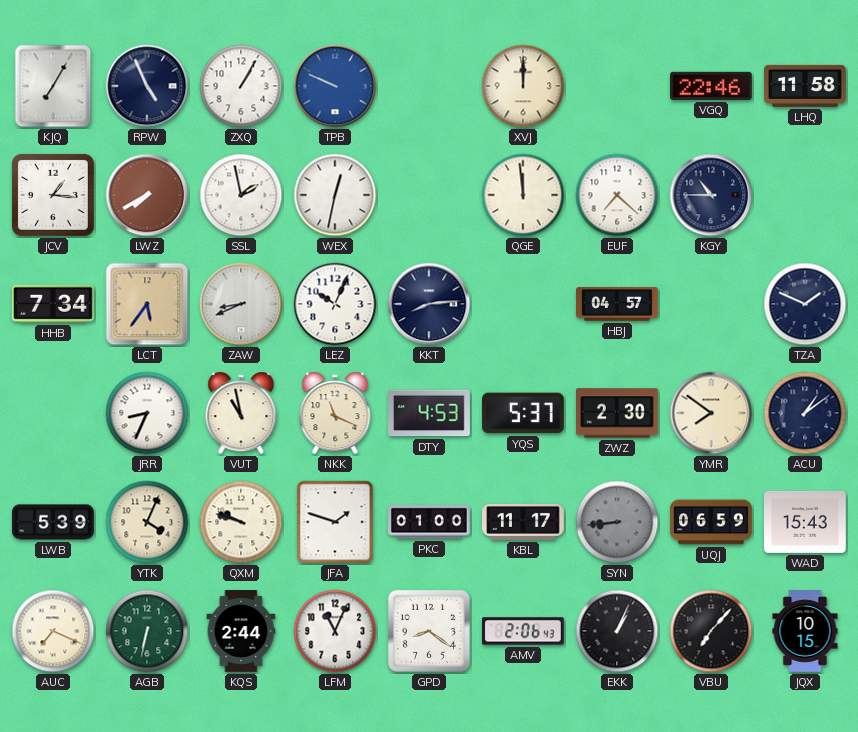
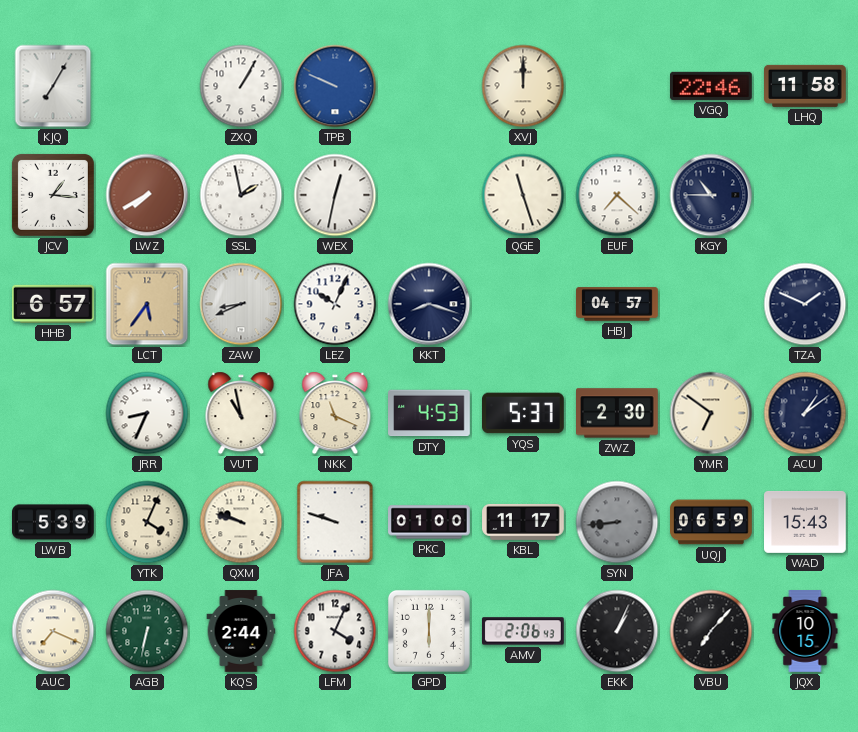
RPW: 4:56 -> none
QGE: 11:59 -> 11:27
HHB: 7:34 -> 6:57
KKT: 8:14 -> 8:18
YMR: 7:51 -> 6:51
JFA: 1:48 -> 9:48
LFM: 11:04 -> 4:04
GPD: 8:21 -> 6:00
